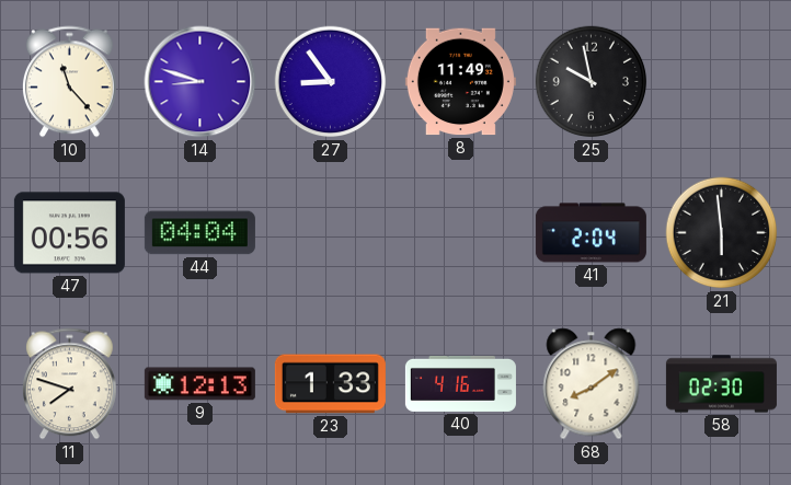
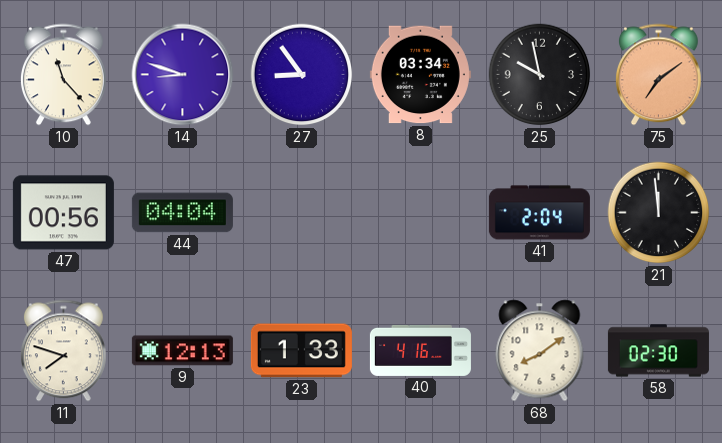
8: 11:49 -> 03:34
75: none -> 7:09
21: 5:59 -> 11:59
